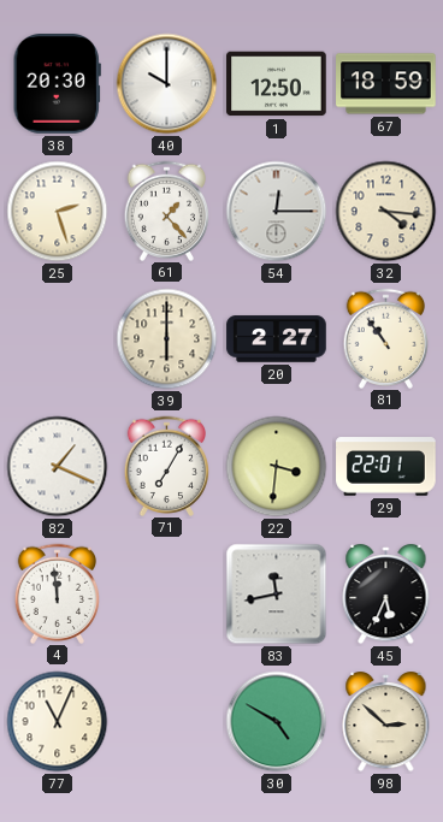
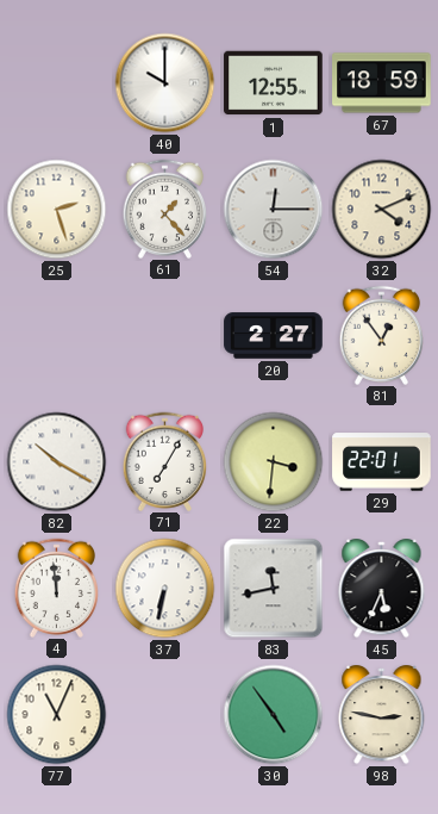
38: 20:30 -> none
1: 12:50 -> 12:55
32: 4:16 -> 4:11
39: 6:00 -> none
81: 10:54 -> 12:54
82: 1:19 -> 10:20
37: none -> 6:32
30: 4:50 -> 4:54
98: 2:52 -> 2:47
